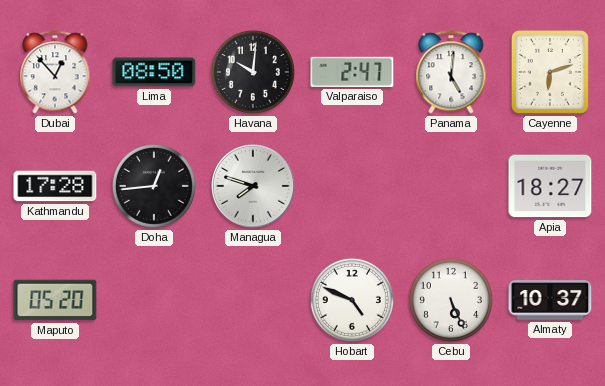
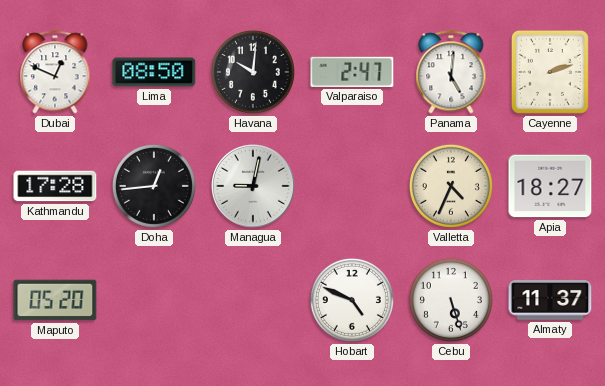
Dubai: 12:53 -> 12:49
Cayenne: 6:12 -> 2:12
Managua: 7:48 -> 9:02
Valletta: none -> 4:34
Cebu: 5:26 -> 5:27
Almaty: 10:37 -> 11:37
